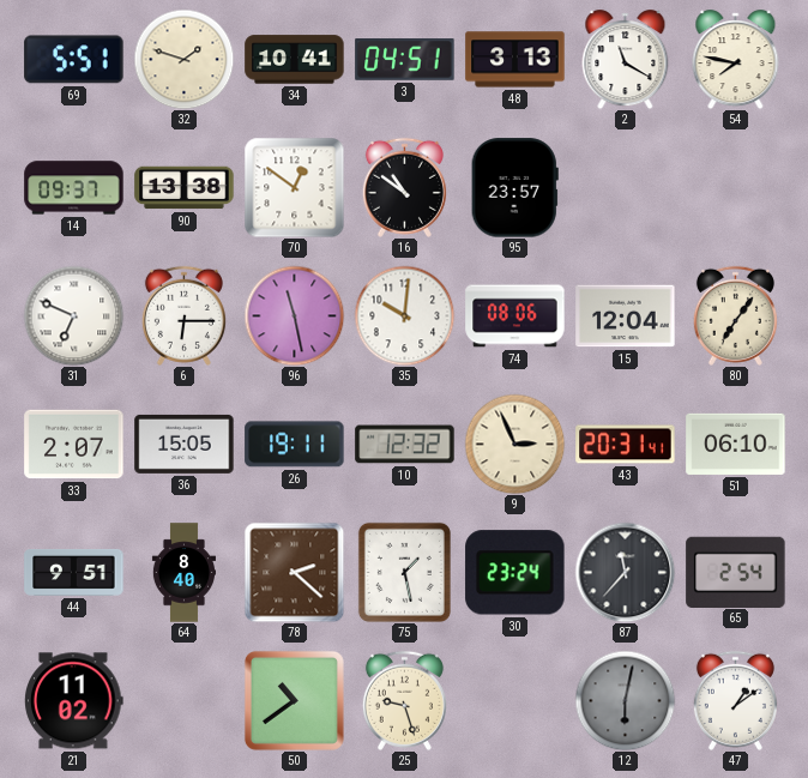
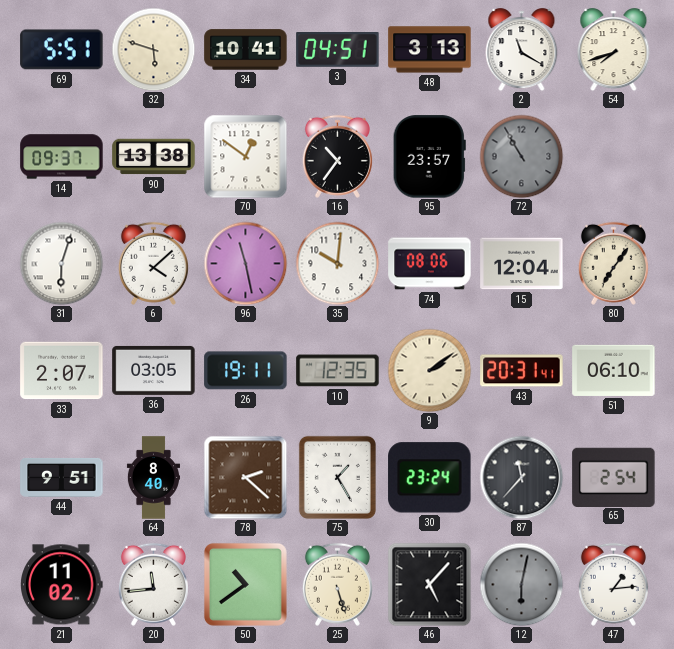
32: 1:48 -> 5:48
54: 7:47 -> 7:42
16: 10:51 -> 10:36
72: none -> 10:55
31: 6:49 -> 6:03
6: 6:15 -> 4:08
36: 15:05 -> 03:05
10: 12:32 -> 12:35
9: 2:56 -> 2:09
75: 1:28 -> 1:25
20: none -> 11:44
25: 9:27 -> 5:27
46: none -> 5:07
47: 1:09 -> 1:14
